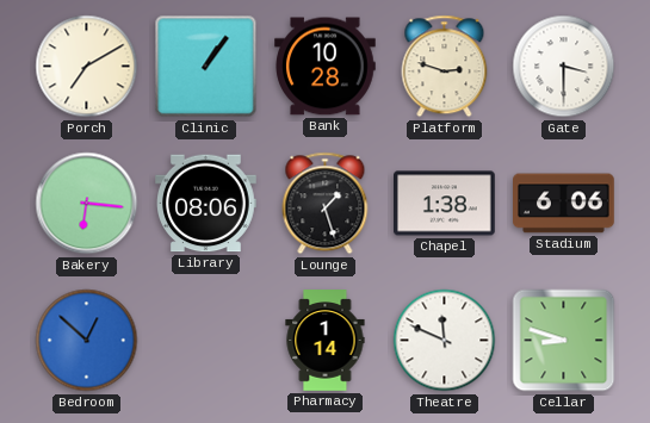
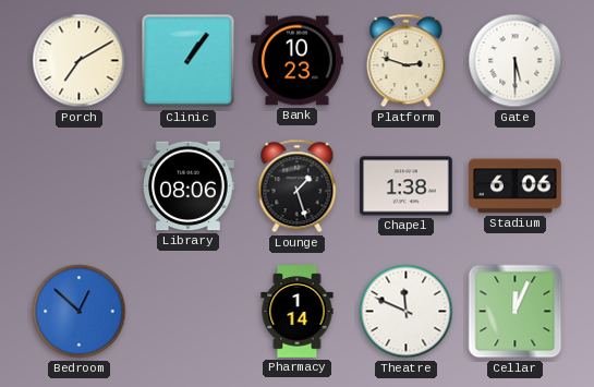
Bank: 10:28 -> 10:23
Gate: 3:30 -> 5:30
Bakery: 6:16 -> none
Cellar: 8:48 -> 12:04
